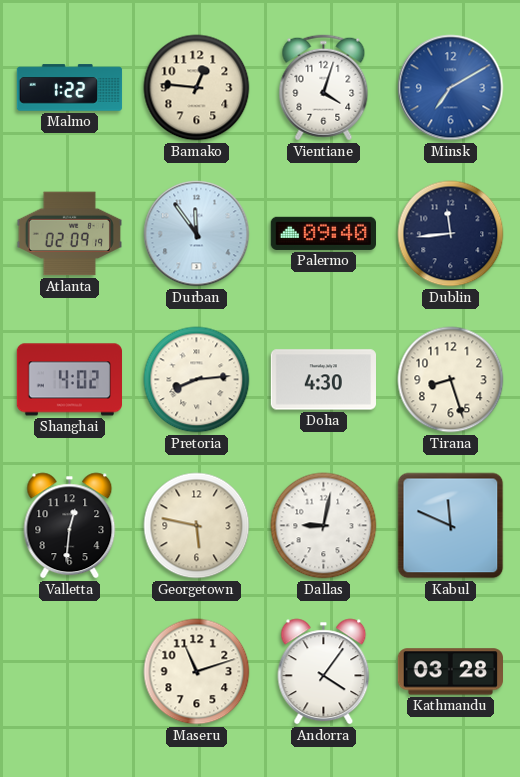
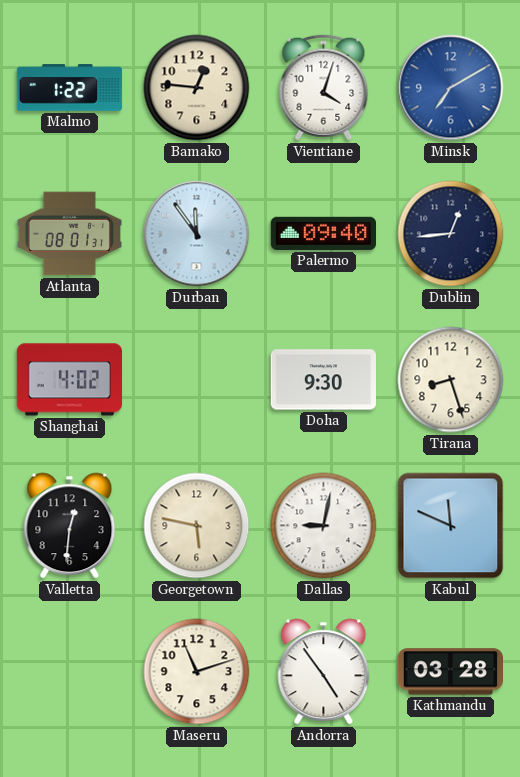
Atlanta: 02:09 -> 08:01
Dublin: 11:44 -> 12:44
Pretoria: 8:14 -> none
Doha: 4:30 -> 9:30
Andorra: 4:06 -> 4:54
